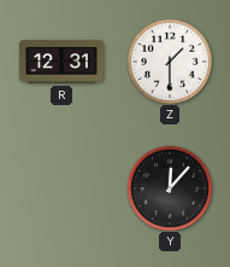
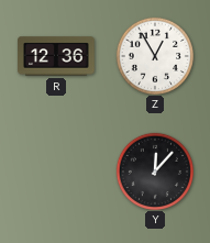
R: 12:31 -> 12:36
Z: 1:30 -> 12:55
